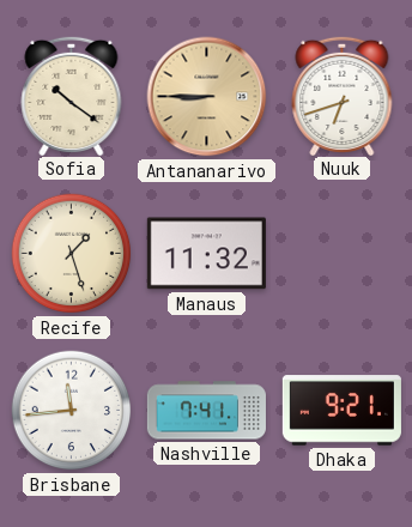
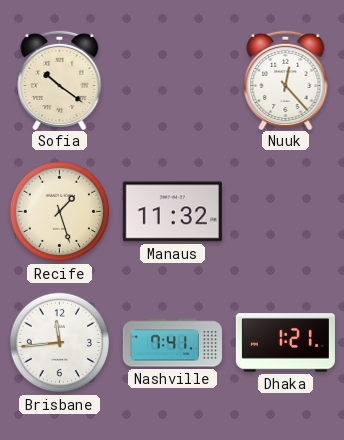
Antananarivo: 8:45 -> none
Nuuk: 6:42 -> 12:23
Dhaka: 9:21 -> 1:21
